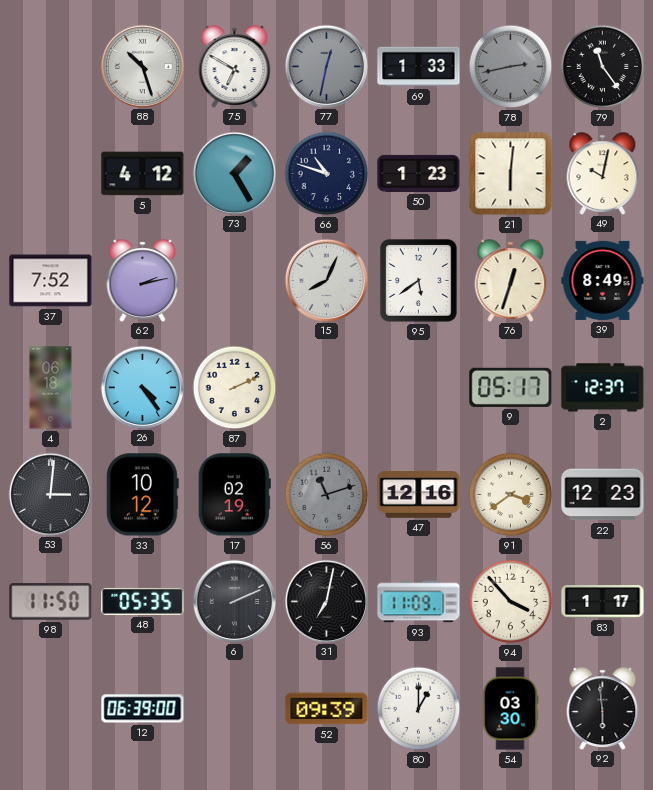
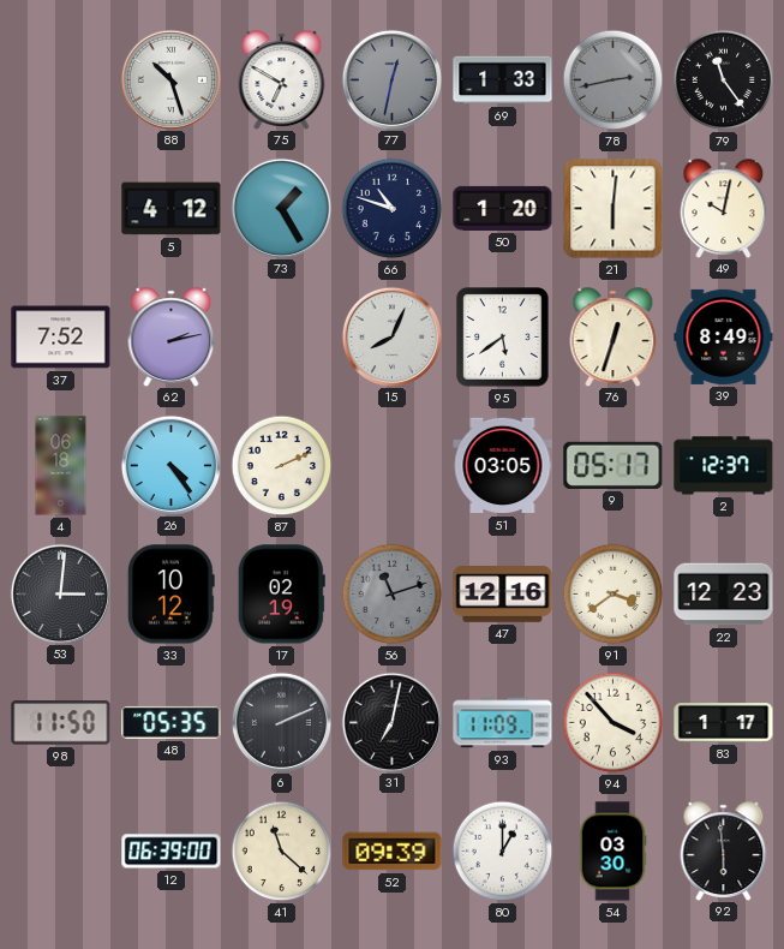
50: 1:23 -> 1:20
51: none -> 03:05
41: none -> 11:22
